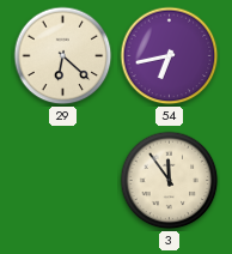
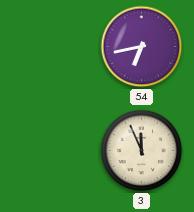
29: 6:22 -> none
3: 11:54 -> 11:56
